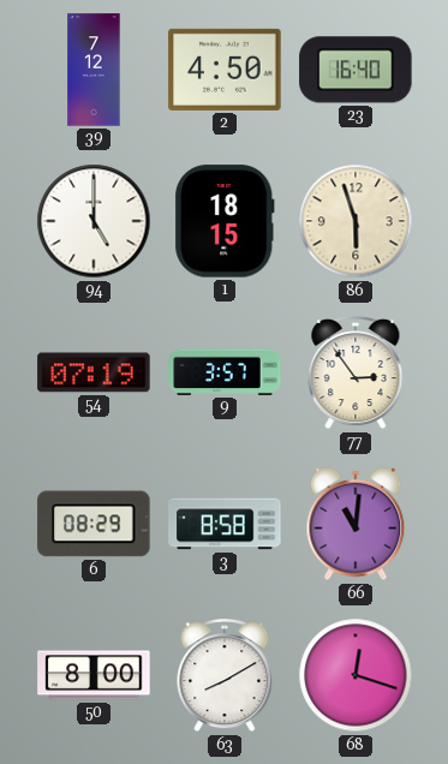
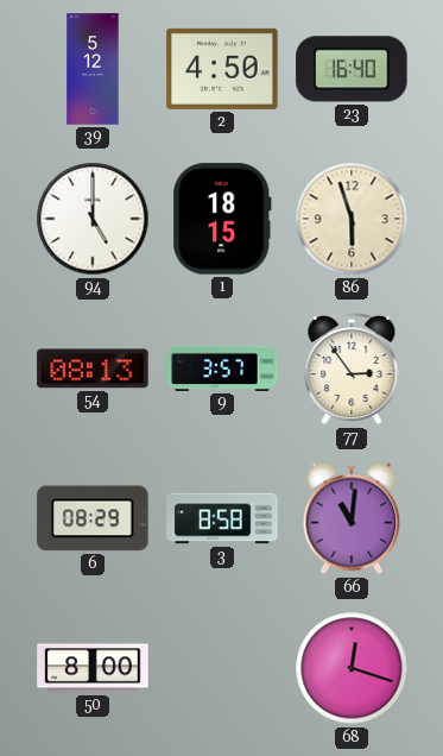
39: 7:12 -> 5:12
54: 07:19 -> 08:13
63: 8:10 -> none
